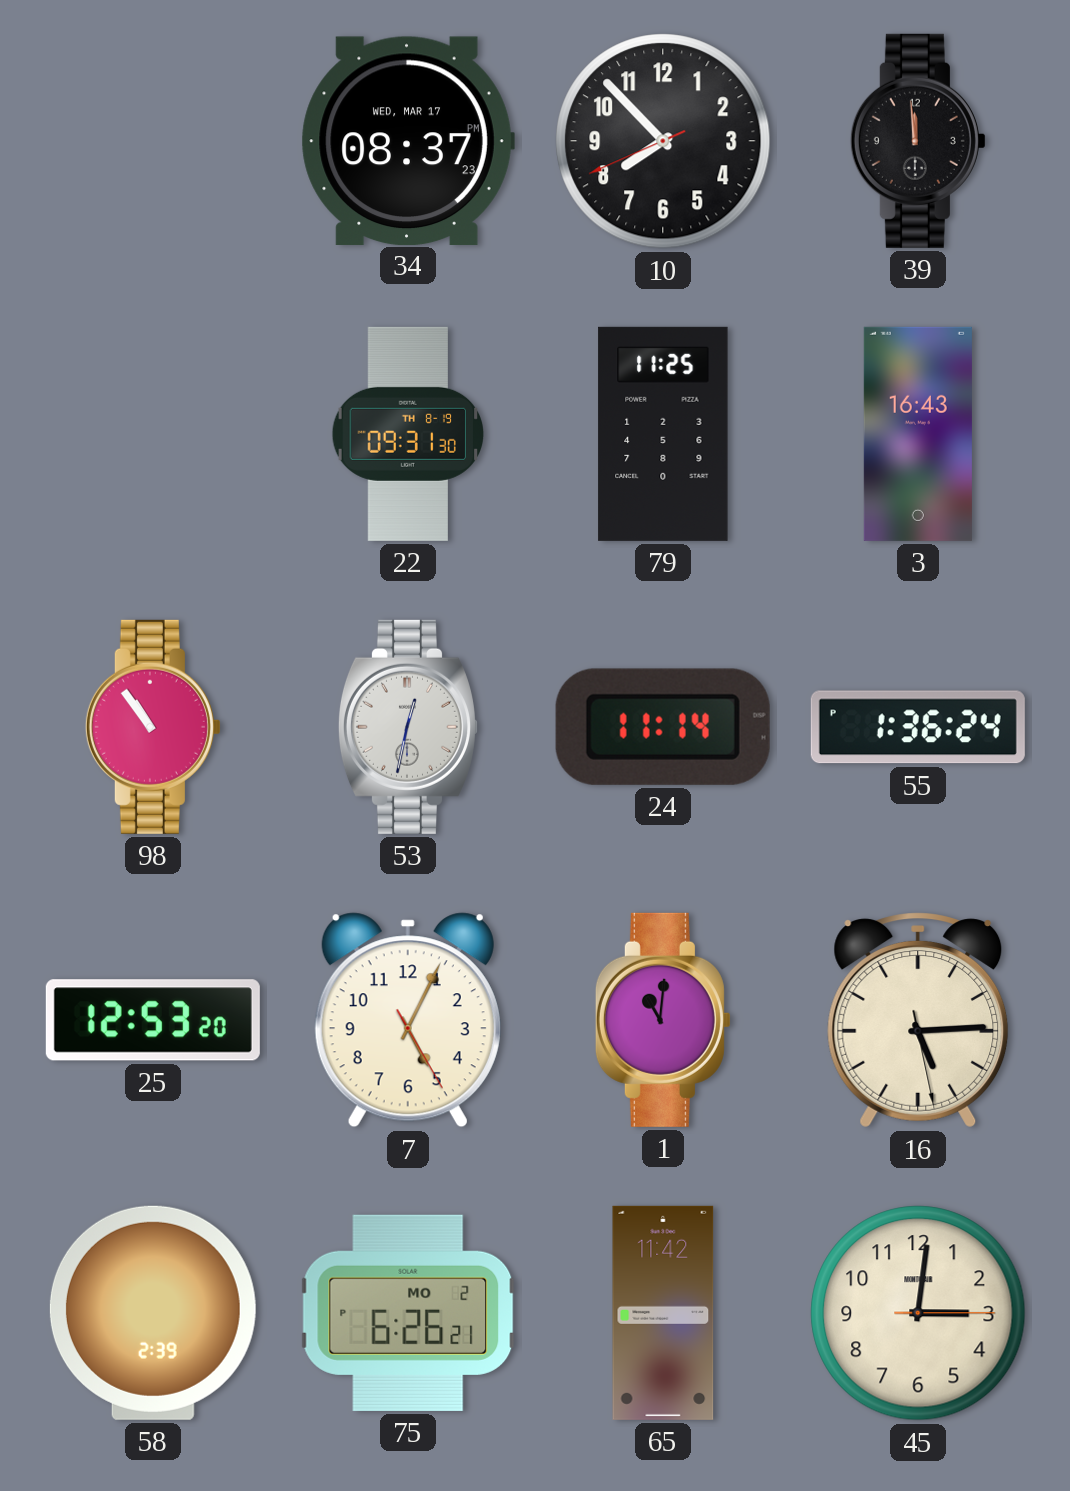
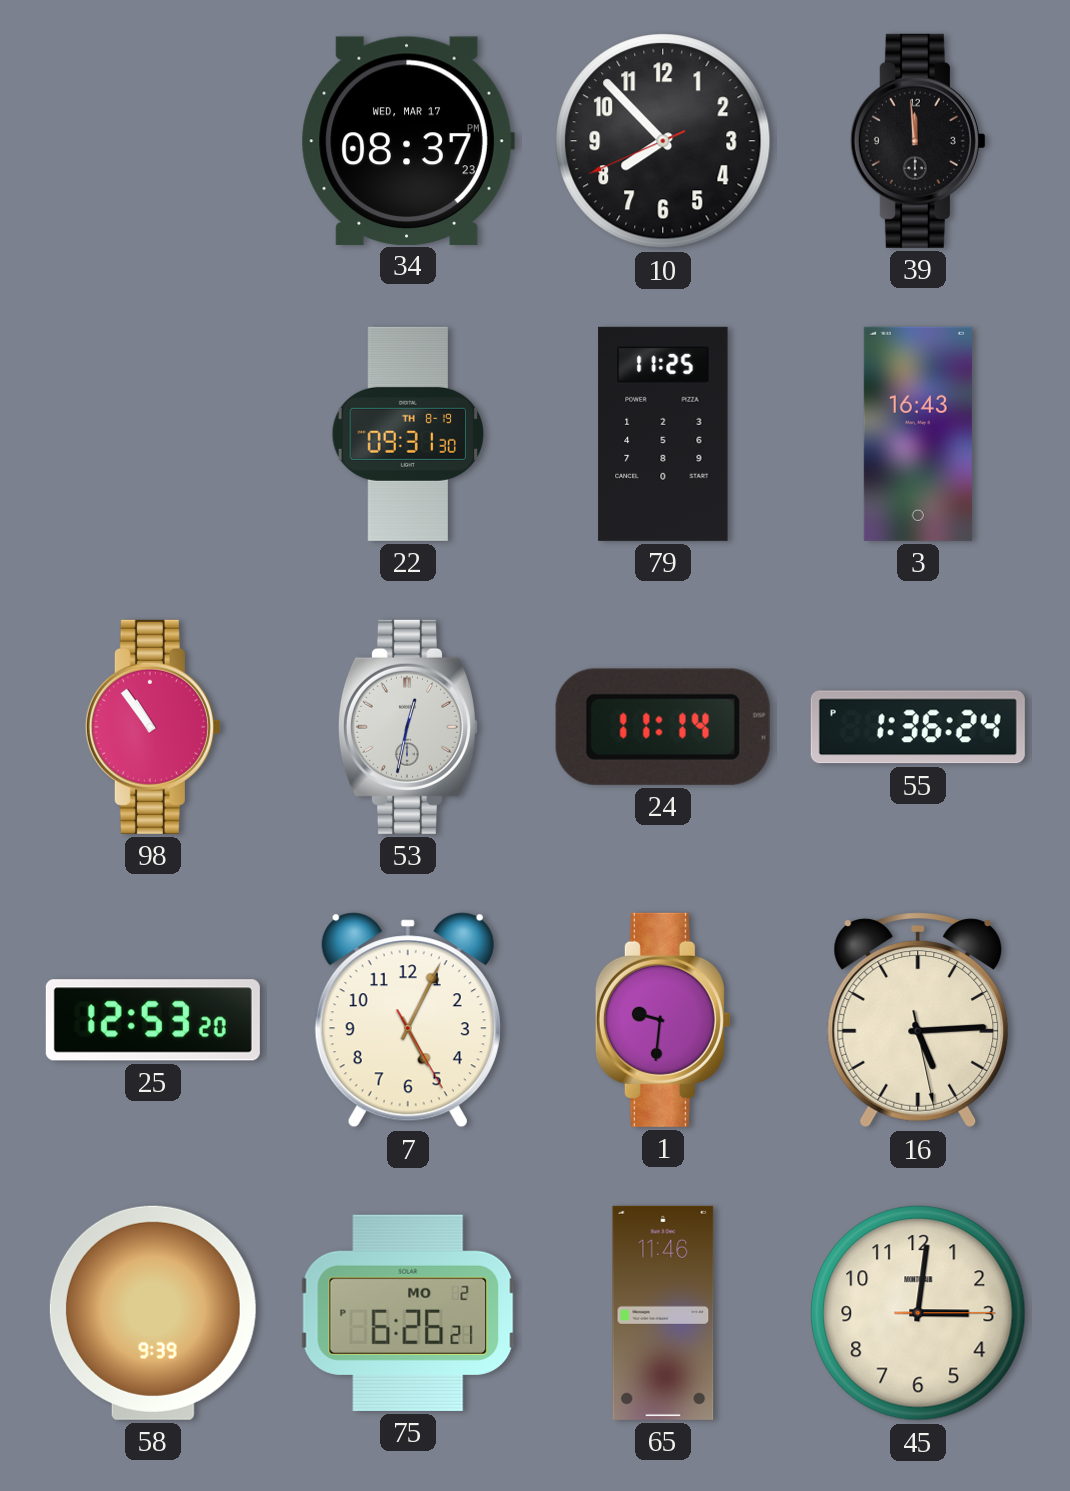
1: 11:01 -> 9:31
58: 2:39 -> 9:39
65: 11:42 -> 11:46
